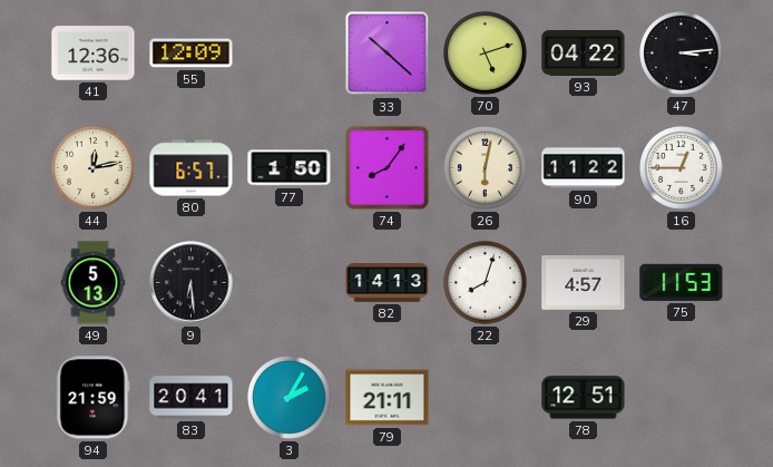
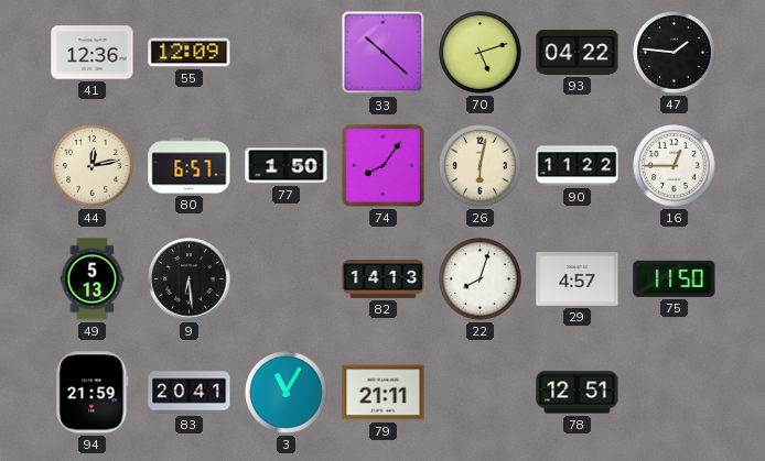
47: 3:14 -> 1:46
75: 11:53 -> 11:50
3: 2:05 -> 11:05
